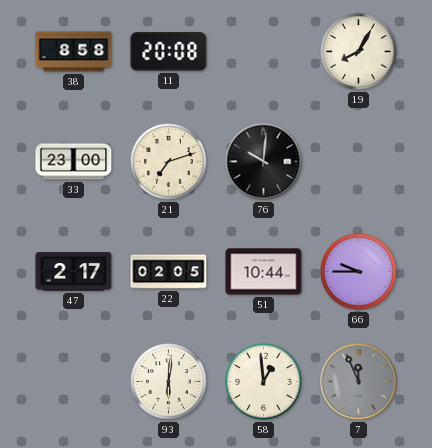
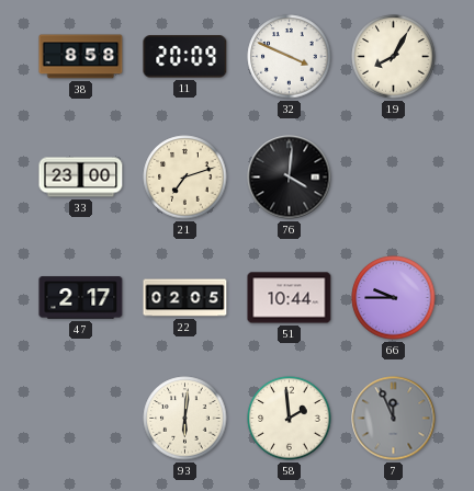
11: 20:08 -> 20:09
32: none -> 3:49
76: 10:01 -> 4:01
58: 12:59 -> 1:59
